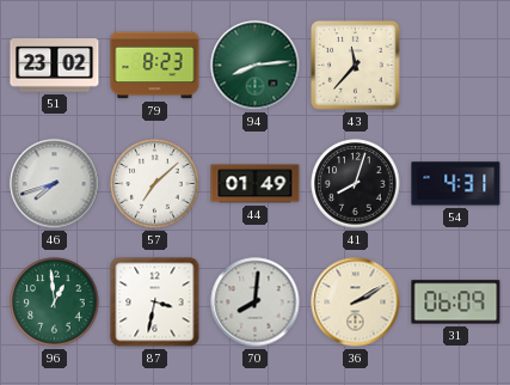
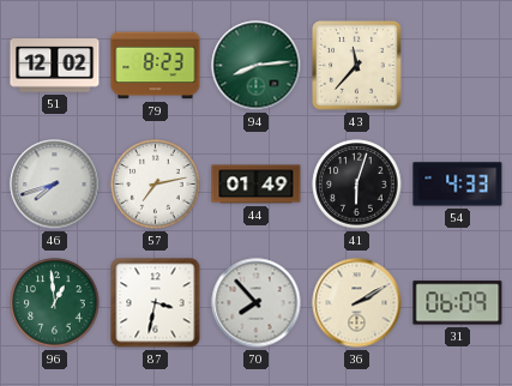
51: 23:02 -> 12:02
57: 7:08 -> 7:13
41: 8:03 -> 6:03
54: 4:31 -> 4:33
70: 8:01 -> 7:53
